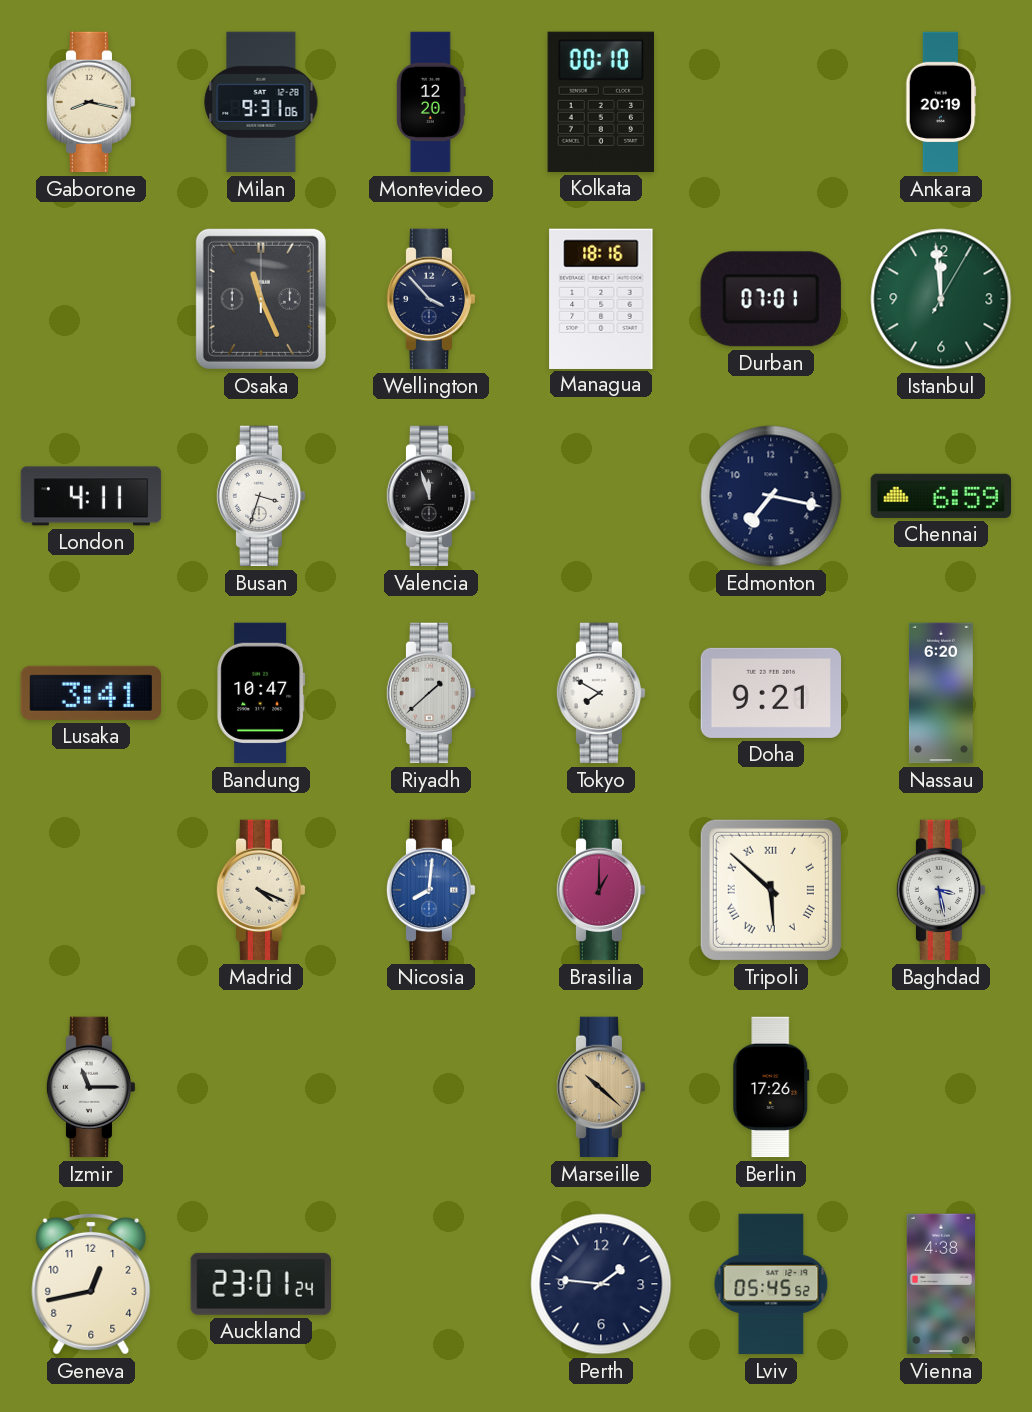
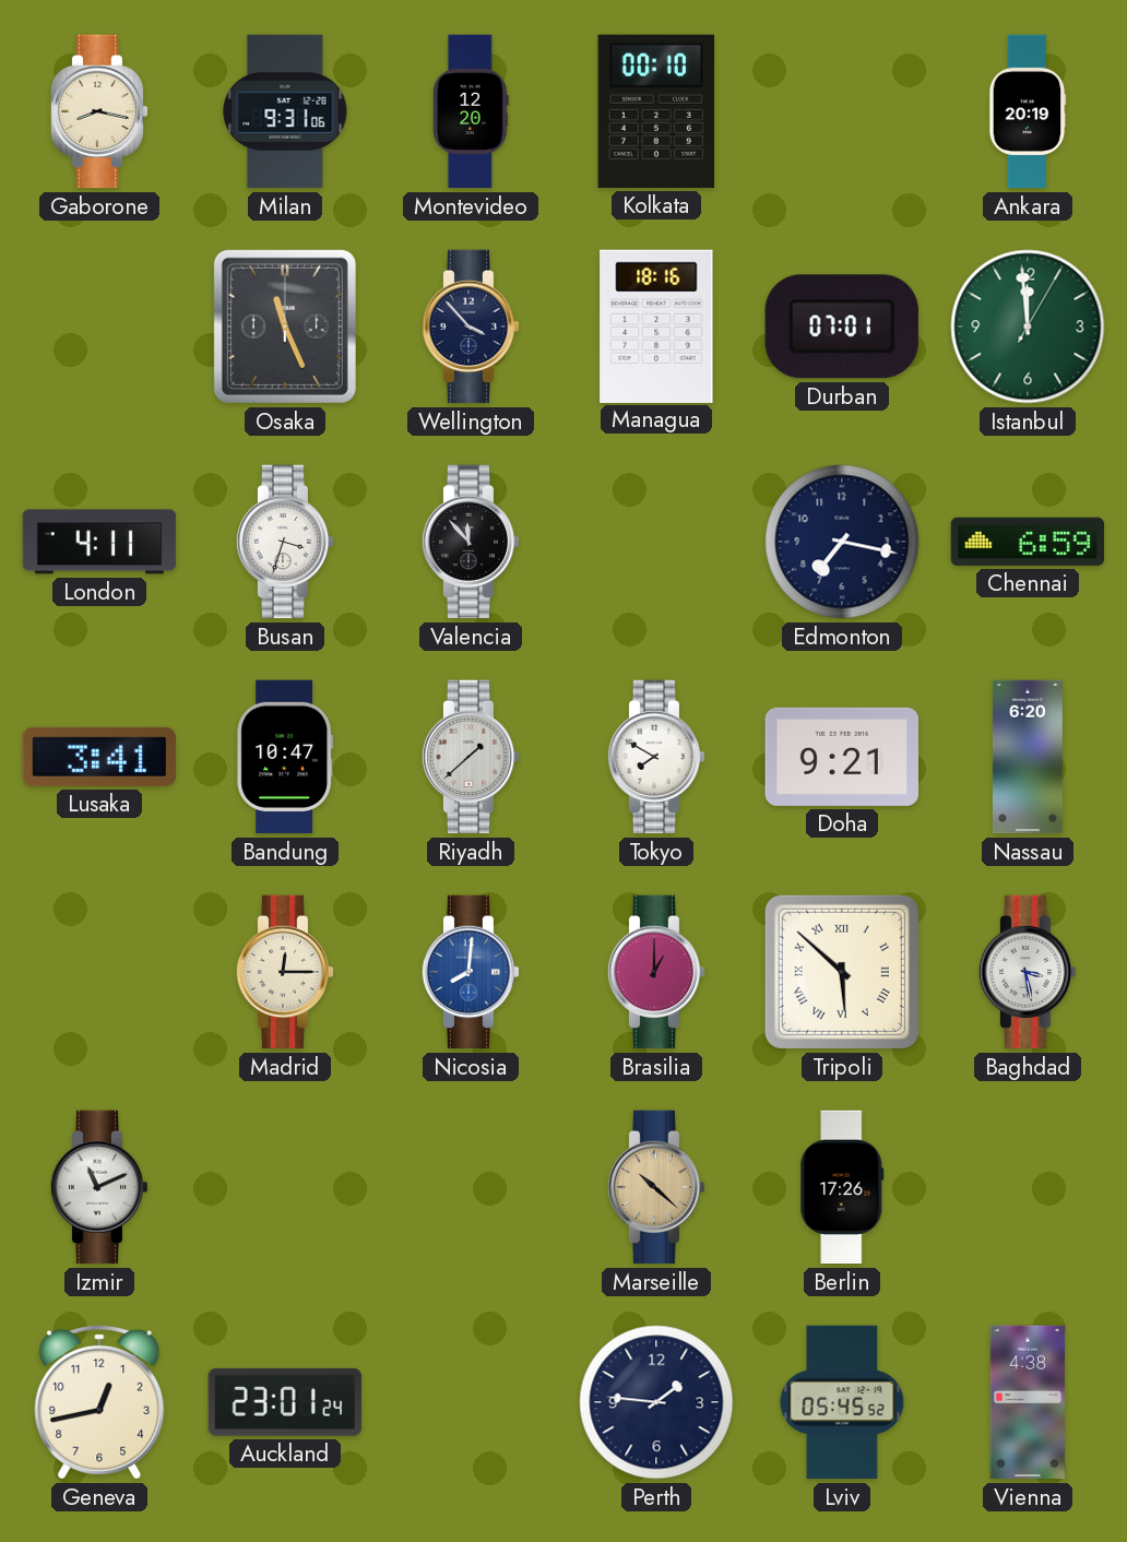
Valencia: 11:57 -> 11:53
Madrid: 4:19 -> 12:15
Izmir: 11:15 -> 11:11
